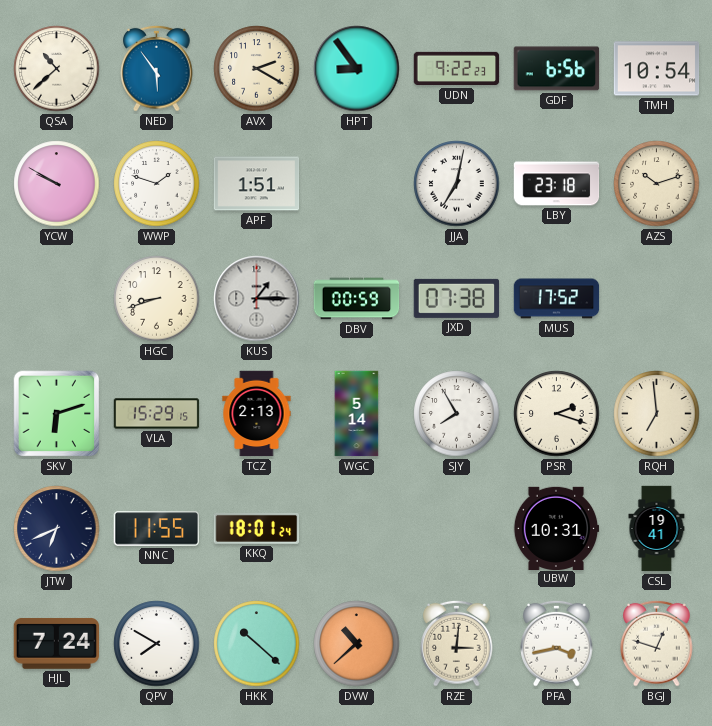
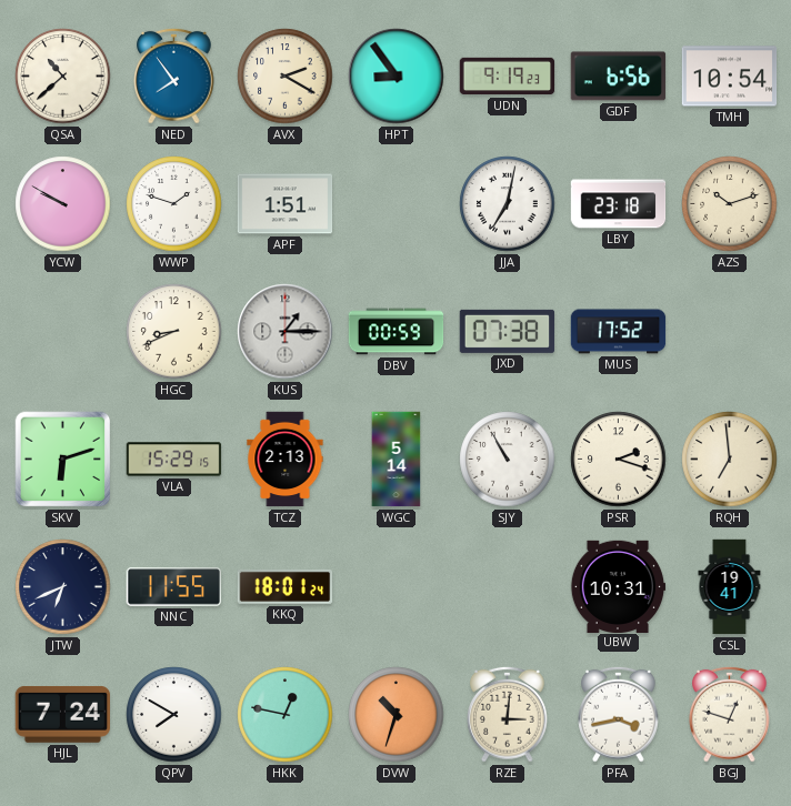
NED: 5:54 -> 7:54
UDN: 9:22 -> 9:19
HGC: 8:42 -> 8:41
SJY: 7:55 -> 10:55
HKK: 10:22 -> 12:47
DVW: 10:38 -> 10:33
